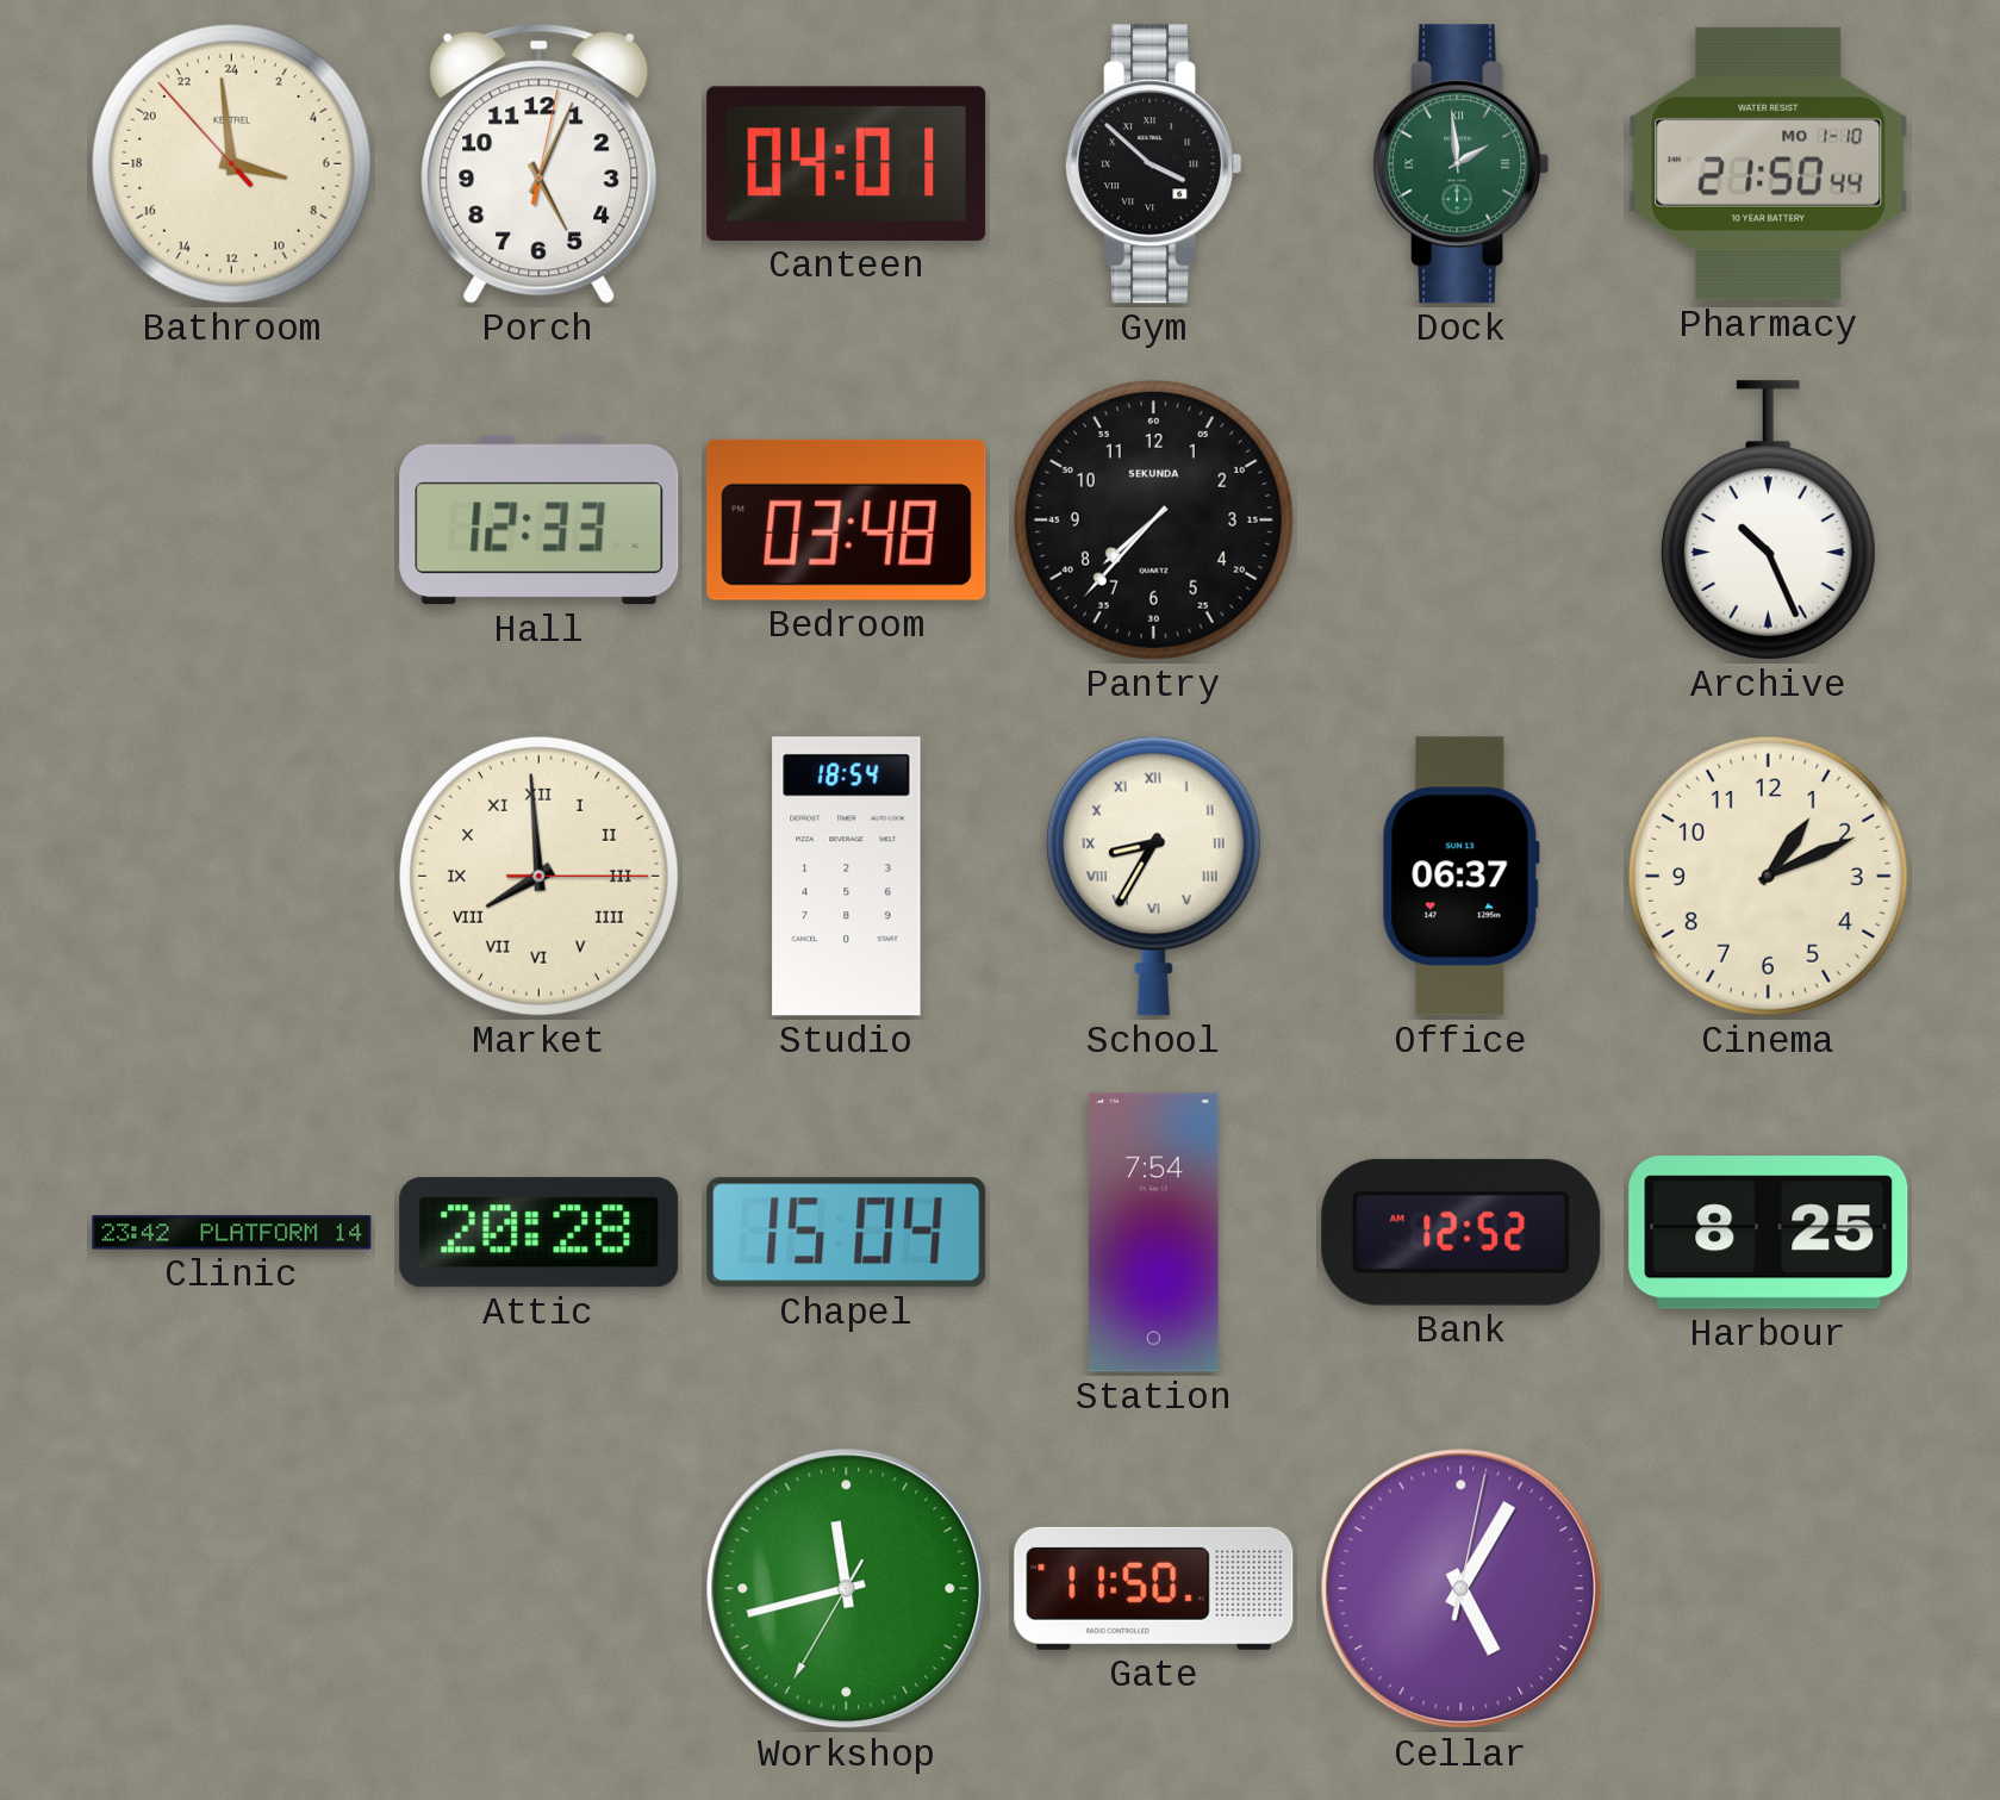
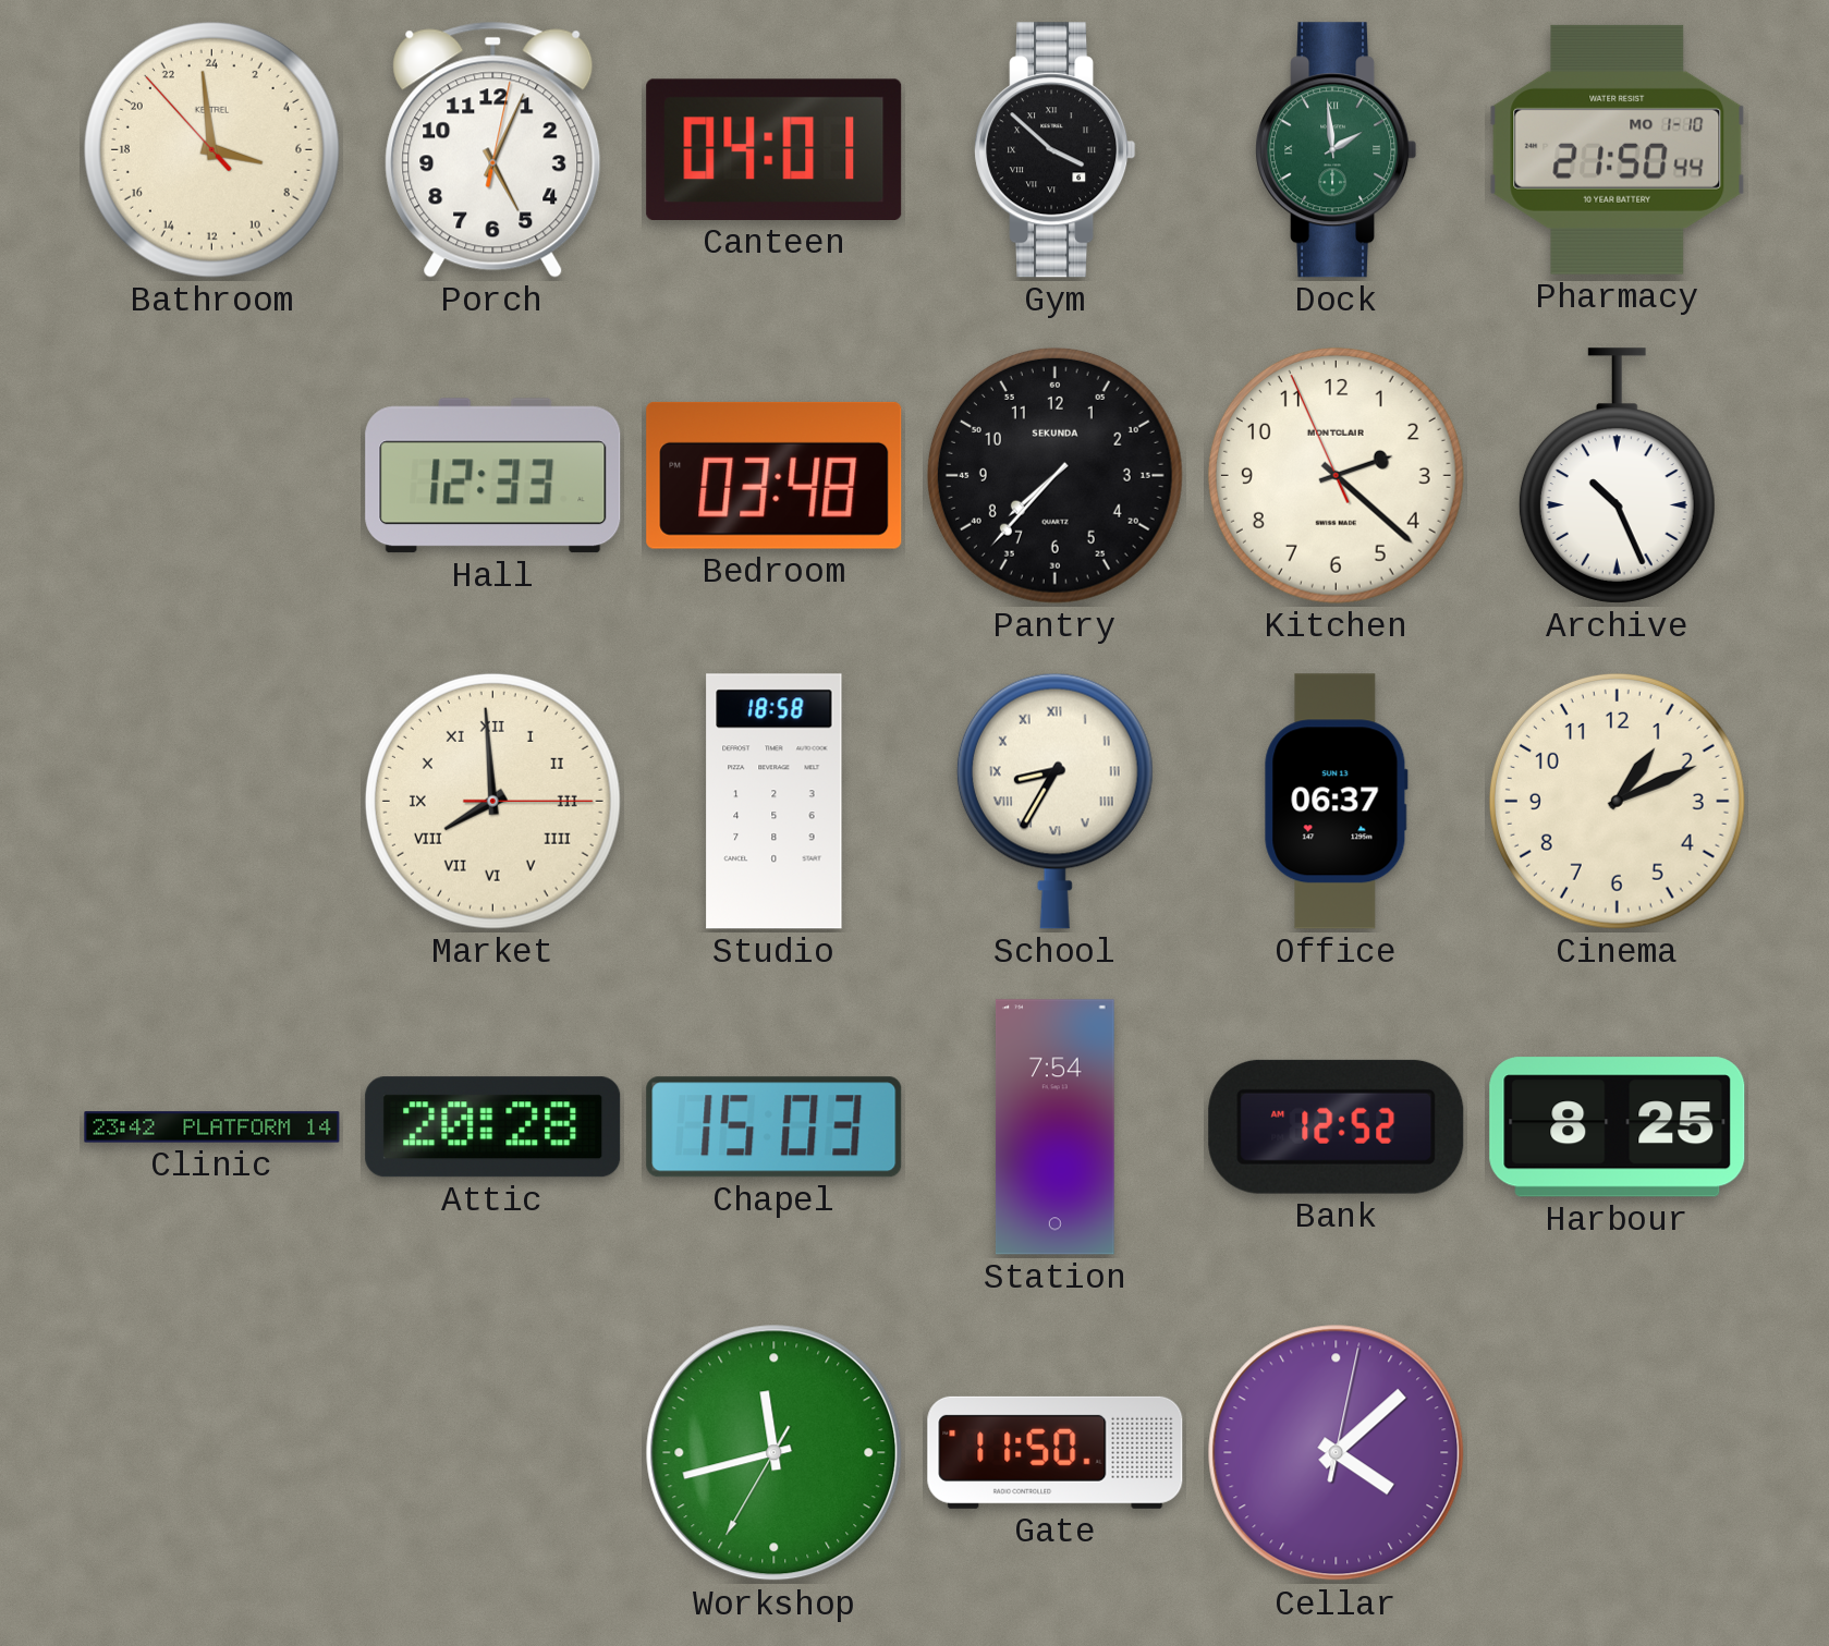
Kitchen: none -> 2:21
Studio: 18:54 -> 18:58
Chapel: 15:04 -> 15:03
Cellar: 5:05 -> 4:08
